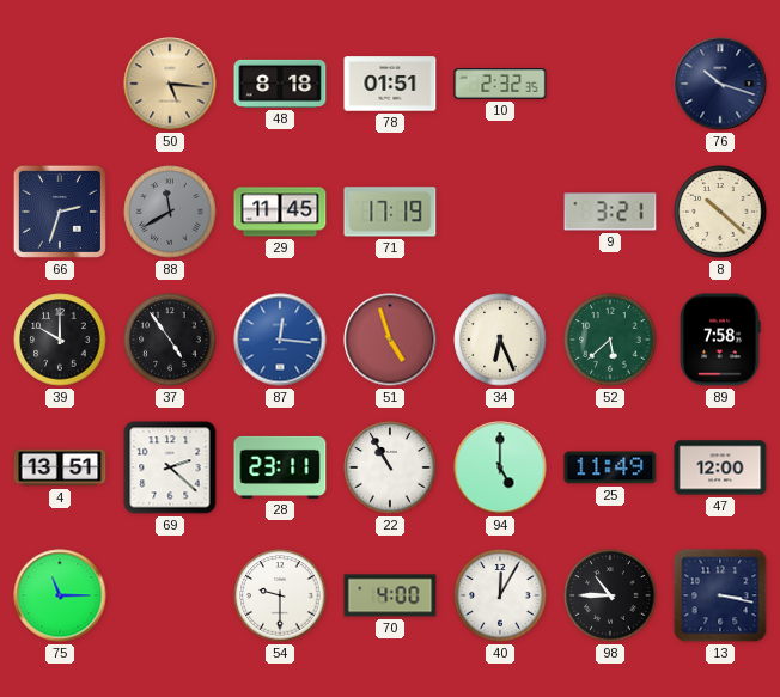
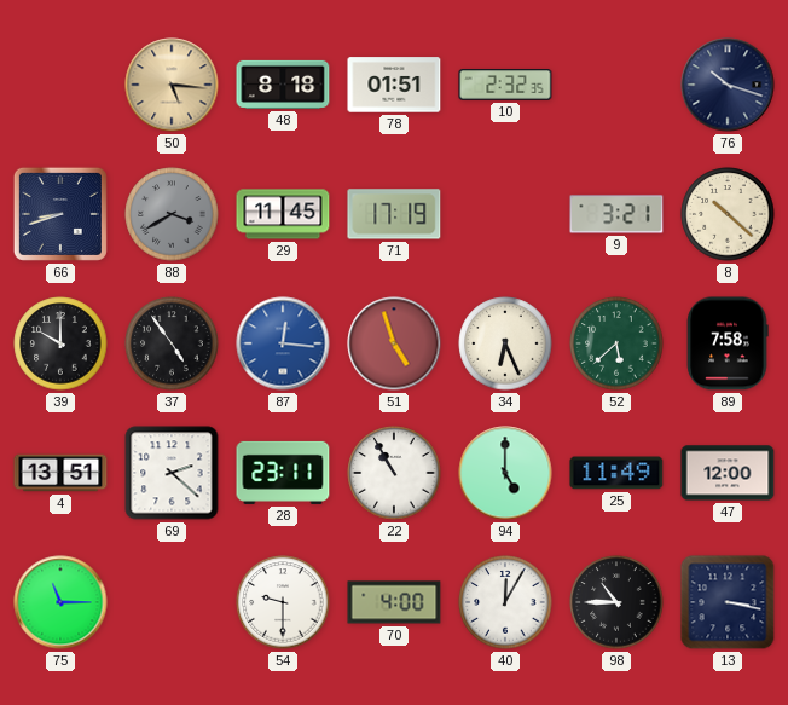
66: 2:33 -> 8:42
88: 11:40 -> 3:40
